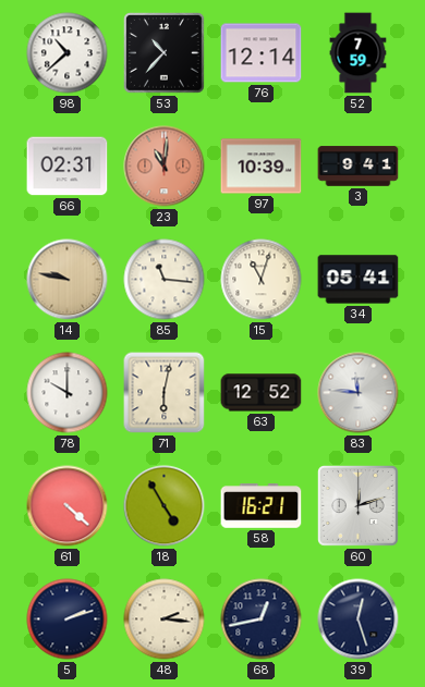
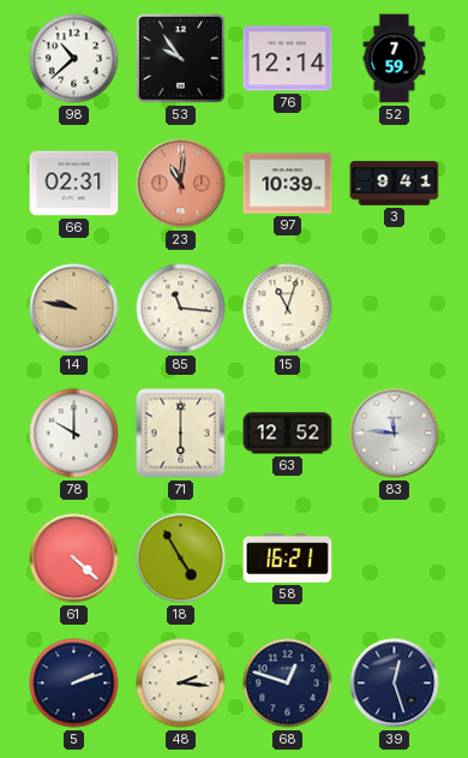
53: 10:37 -> 9:54
34: 05:41 -> none
71: 6:02 -> 6:00
60: 12:12 -> none
68: 12:43 -> 12:48
